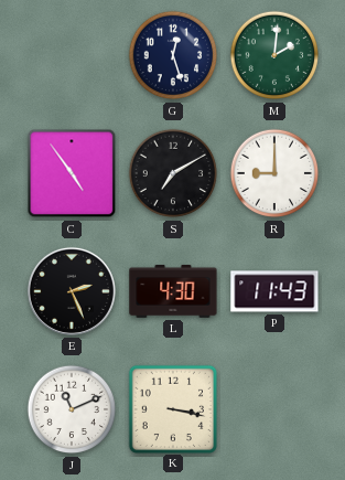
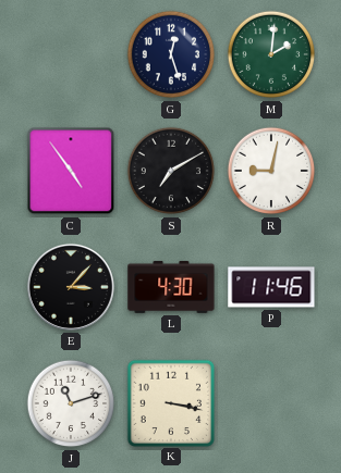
R: 9:00 -> 9:02
E: 2:26 -> 3:07
P: 11:43 -> 11:46
J: 11:11 -> 11:12
